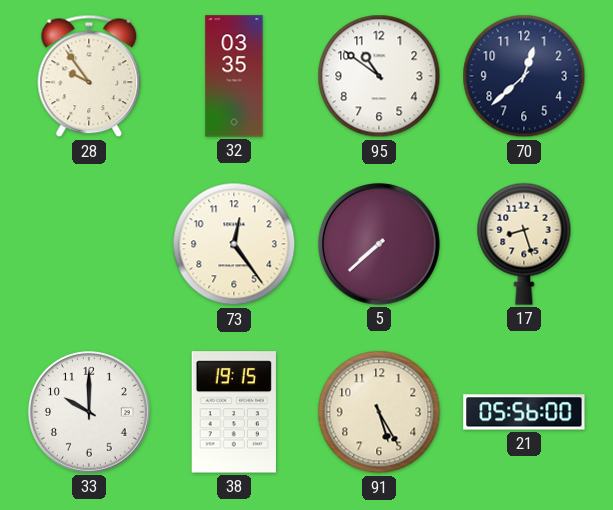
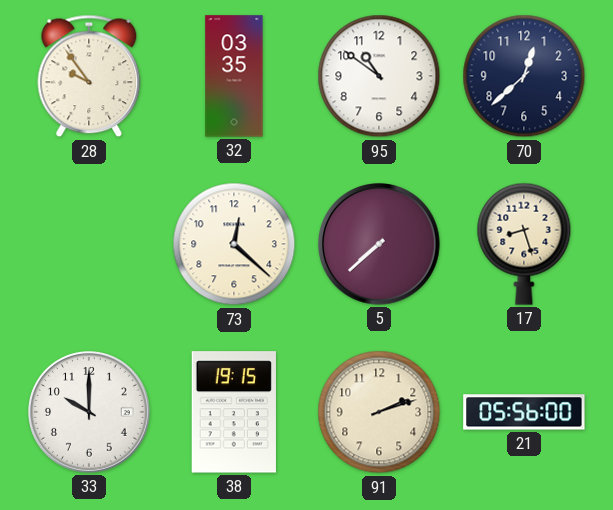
73: 12:24 -> 12:22
91: 5:25 -> 2:12
